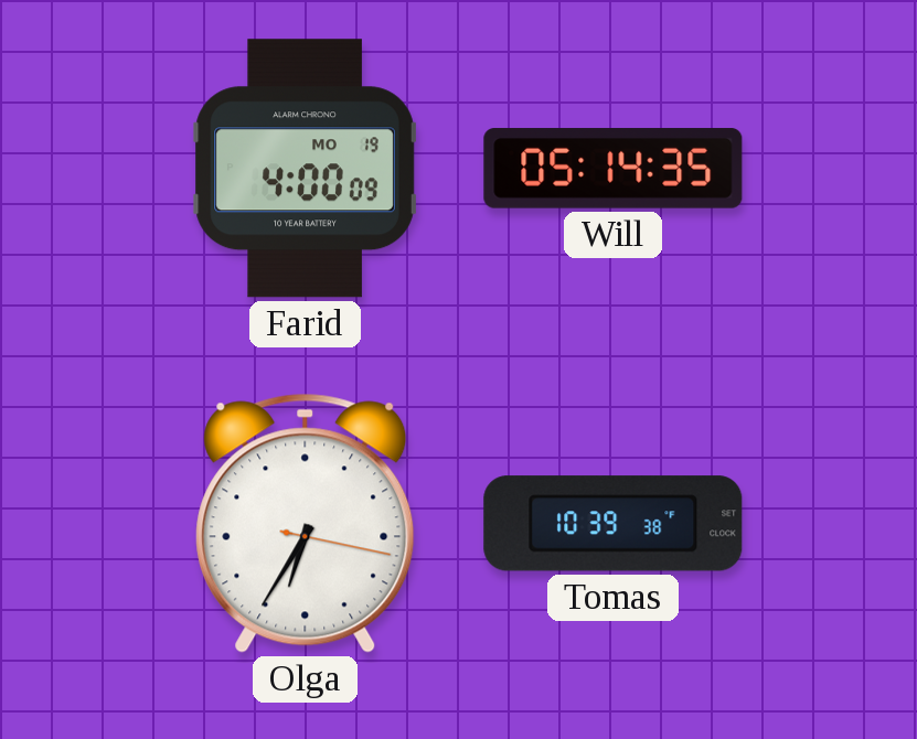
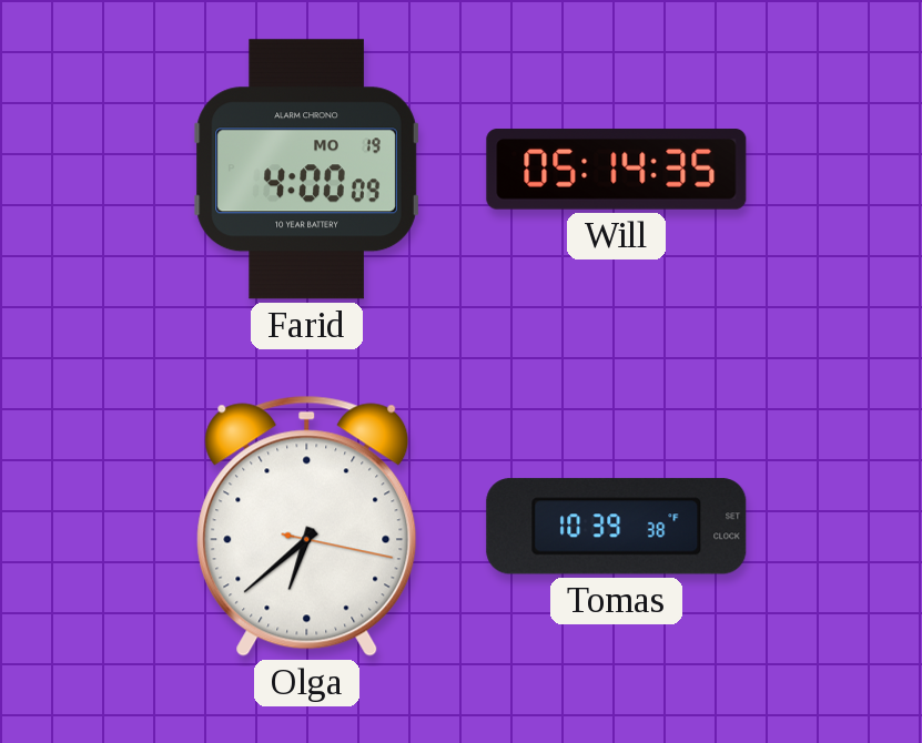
Olga: 6:35 -> 6:38
